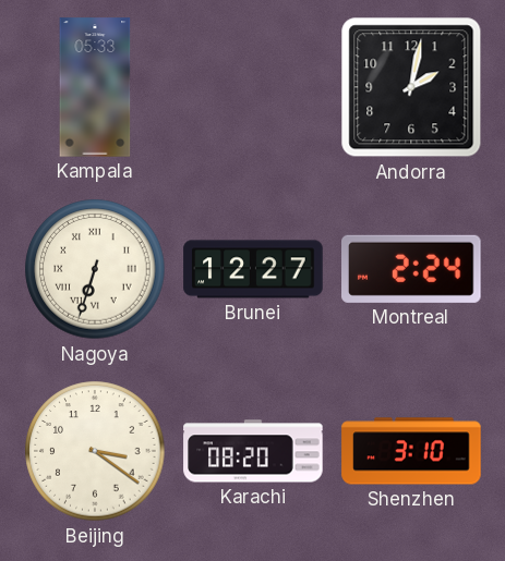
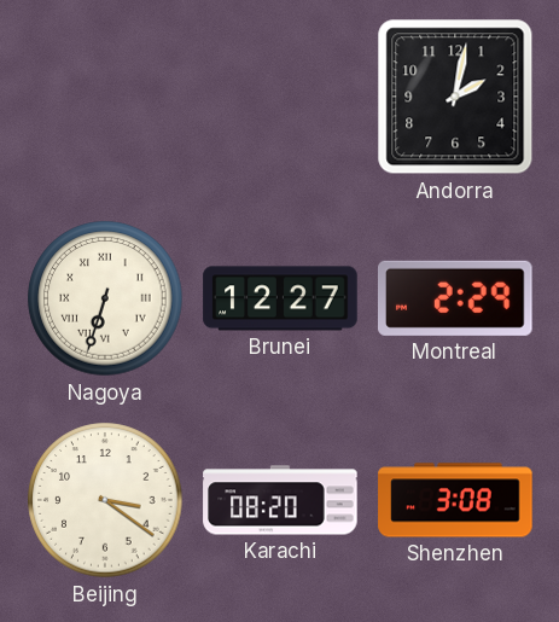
Kampala: 05:33 -> none
Montreal: 2:24 -> 2:29
Shenzhen: 3:10 -> 3:08
